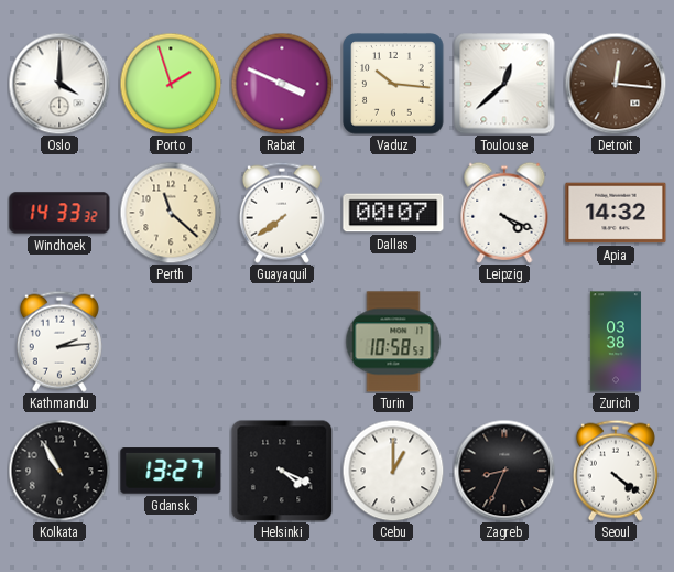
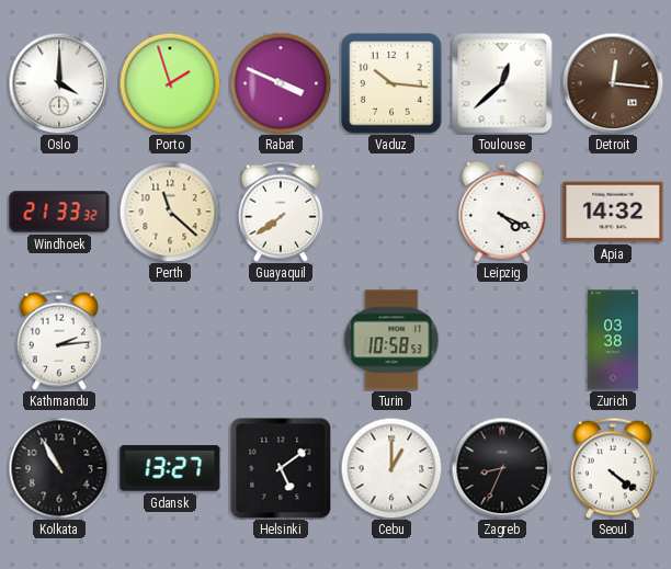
Windhoek: 14:33 -> 21:33
Dallas: 00:07 -> none
Helsinki: 4:19 -> 5:09
